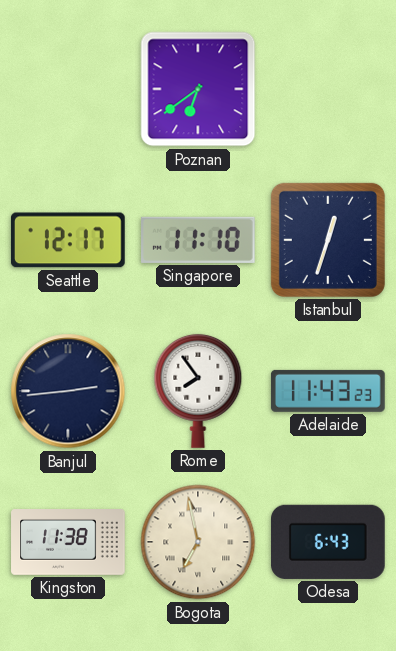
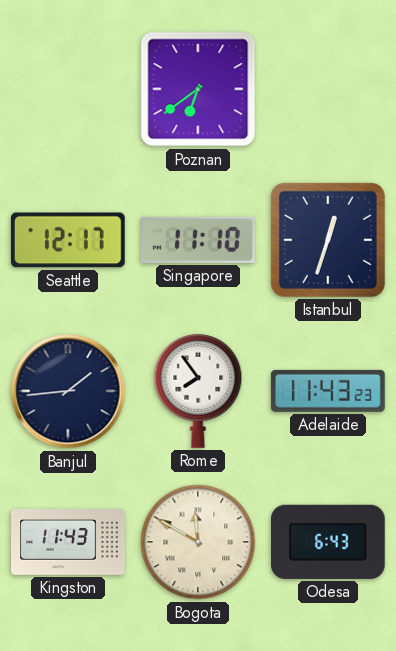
Banjul: 2:44 -> 1:44
Kingston: 11:38 -> 11:43
Bogota: 6:58 -> 11:50
